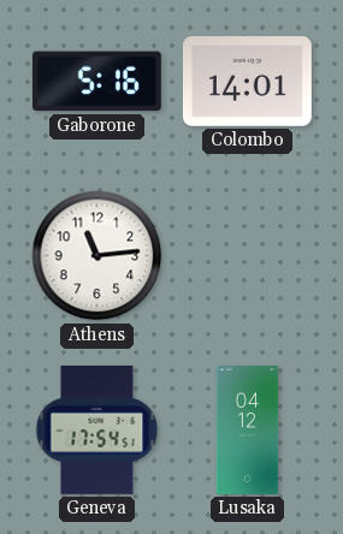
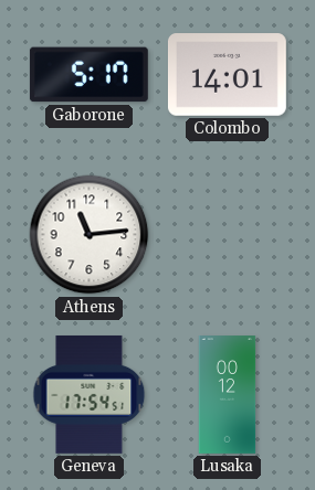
Gaborone: 5:16 -> 5:17
Lusaka: 04:12 -> 00:12
